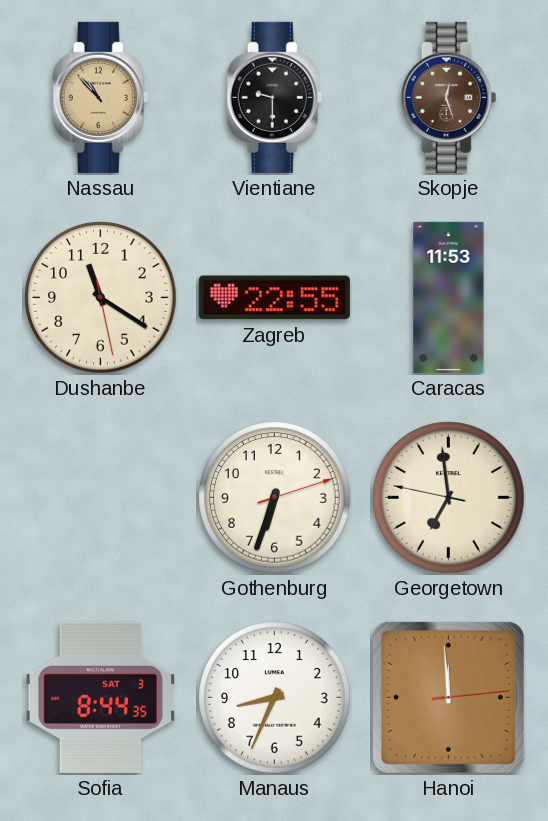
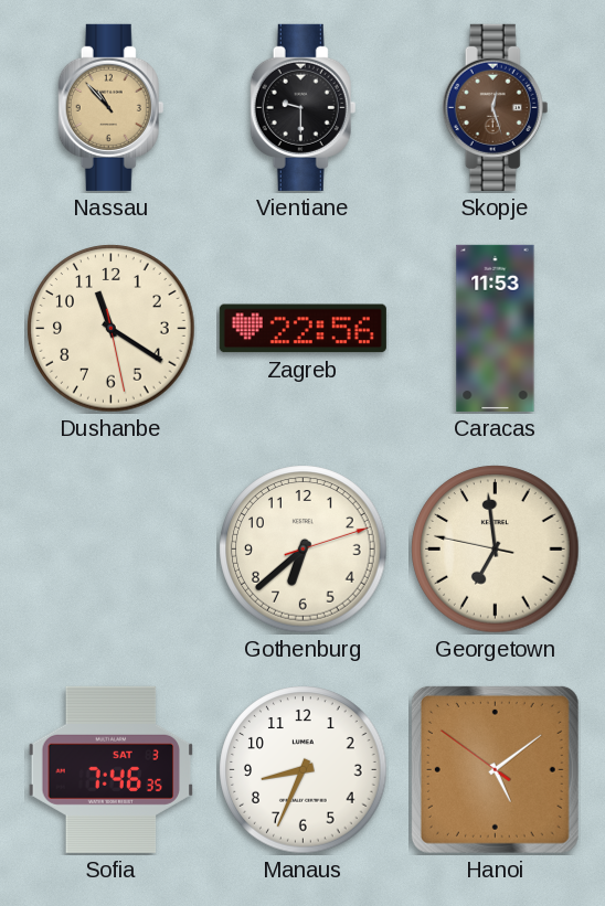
Zagreb: 22:55 -> 22:56
Gothenburg: 6:33 -> 6:38
Sofia: 8:44 -> 7:46
Hanoi: 11:59 -> 5:08
